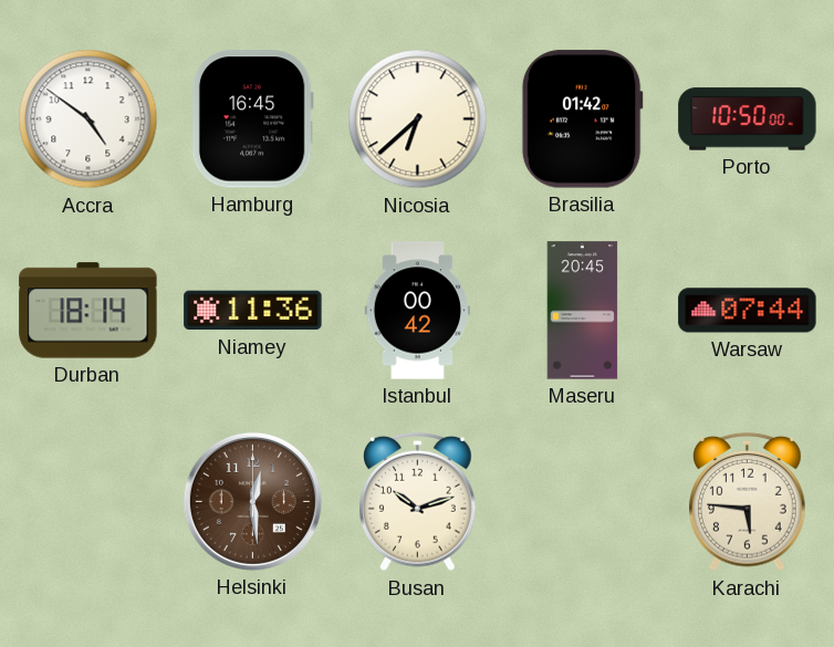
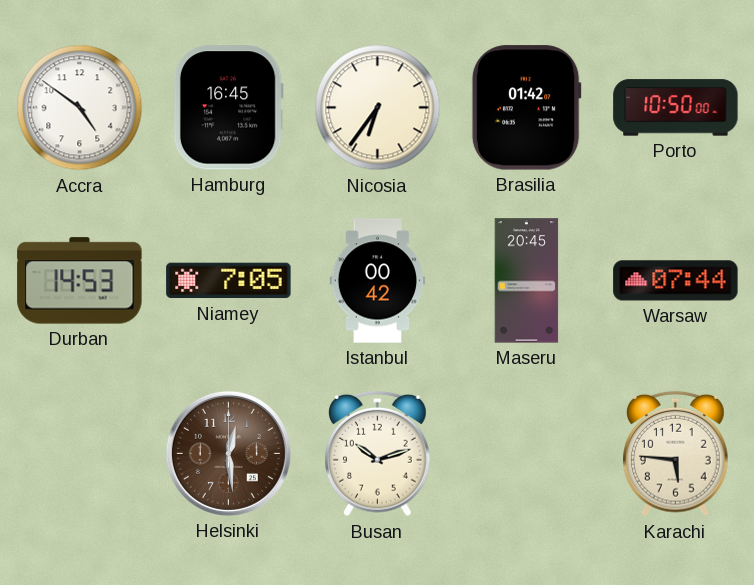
Nicosia: 6:38 -> 6:36
Durban: 18:14 -> 14:53
Niamey: 11:36 -> 7:05
